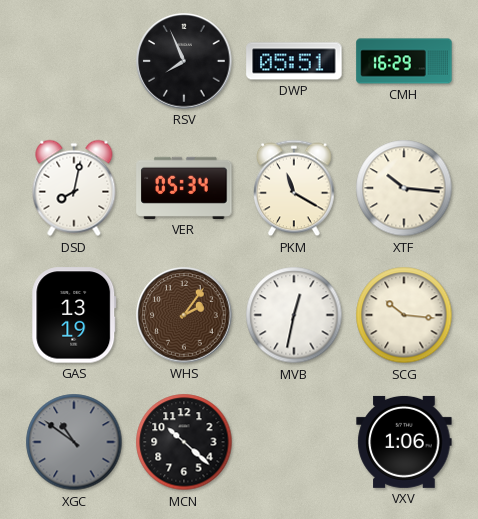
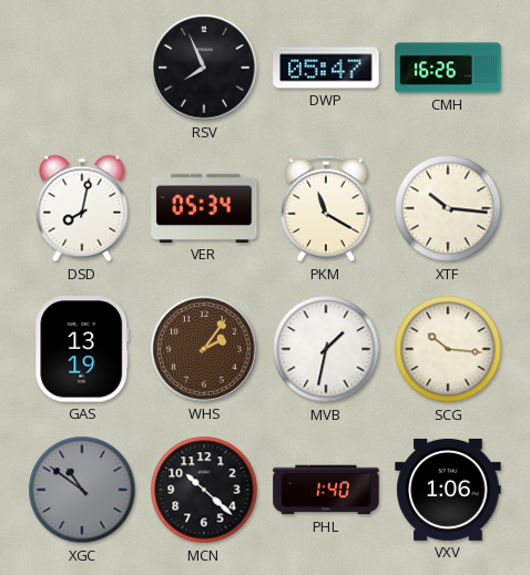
DWP: 05:51 -> 05:47
CMH: 16:29 -> 16:26
MVB: 12:32 -> 1:32
PHL: none -> 1:40
